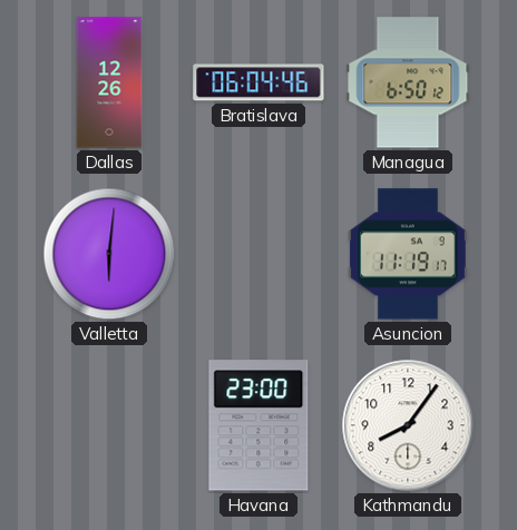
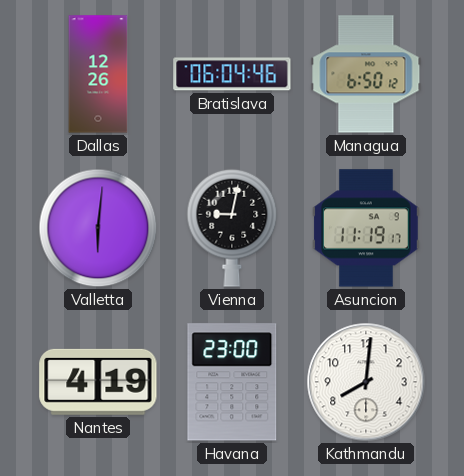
Vienna: none -> 9:02
Nantes: none -> 4:19
Kathmandu: 8:06 -> 8:01
